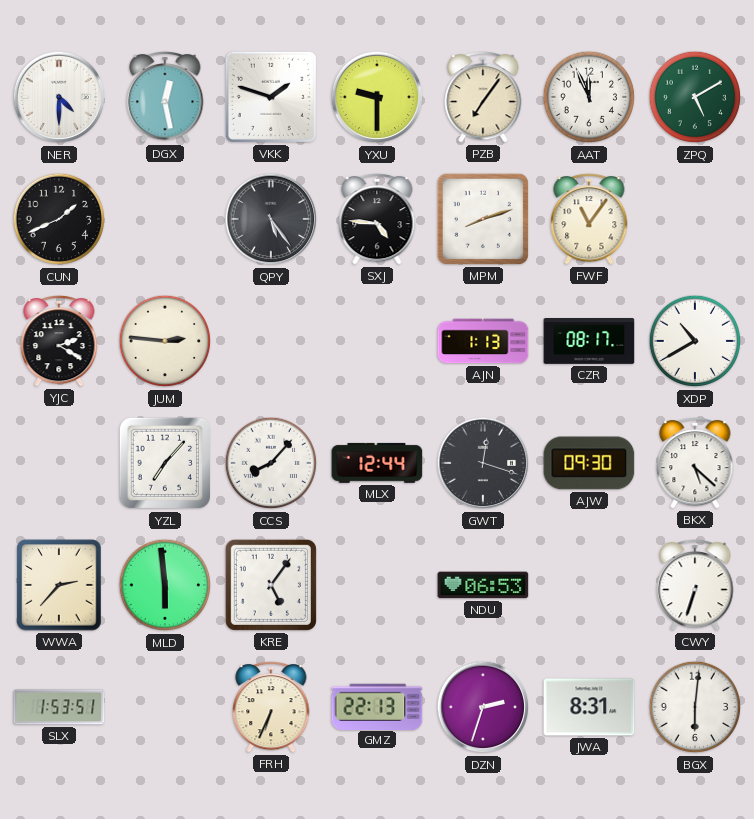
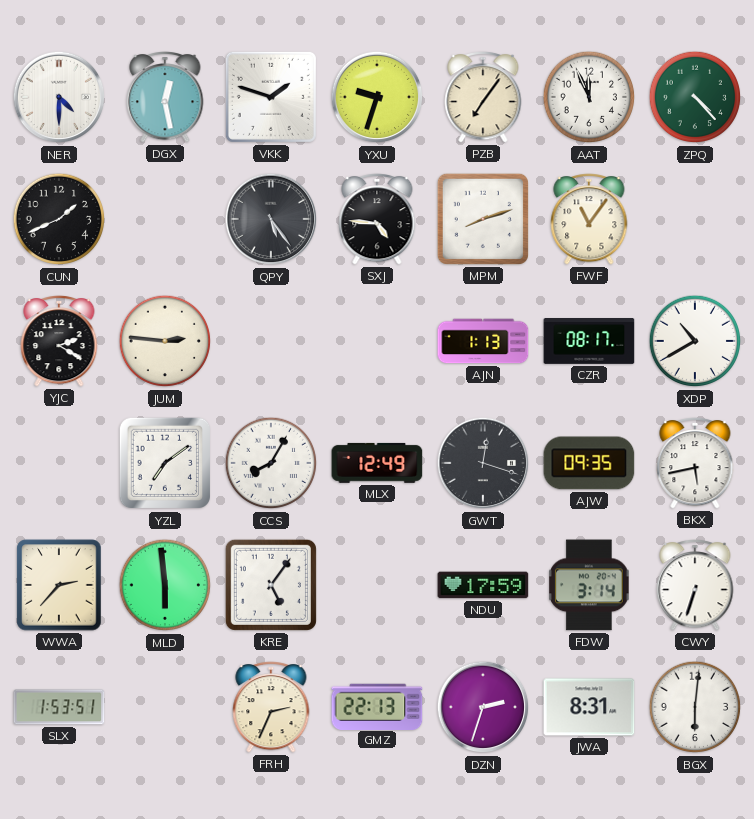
YXU: 9:30 -> 9:33
ZPQ: 5:10 -> 4:23
YZL: 7:07 -> 7:09
CCS: 8:07 -> 8:05
MLX: 12:44 -> 12:49
AJW: 09:30 -> 09:35
BKX: 5:22 -> 5:43
NDU: 06:53 -> 17:59
FDW: none -> 3:14
FRH: 6:34 -> 2:34
